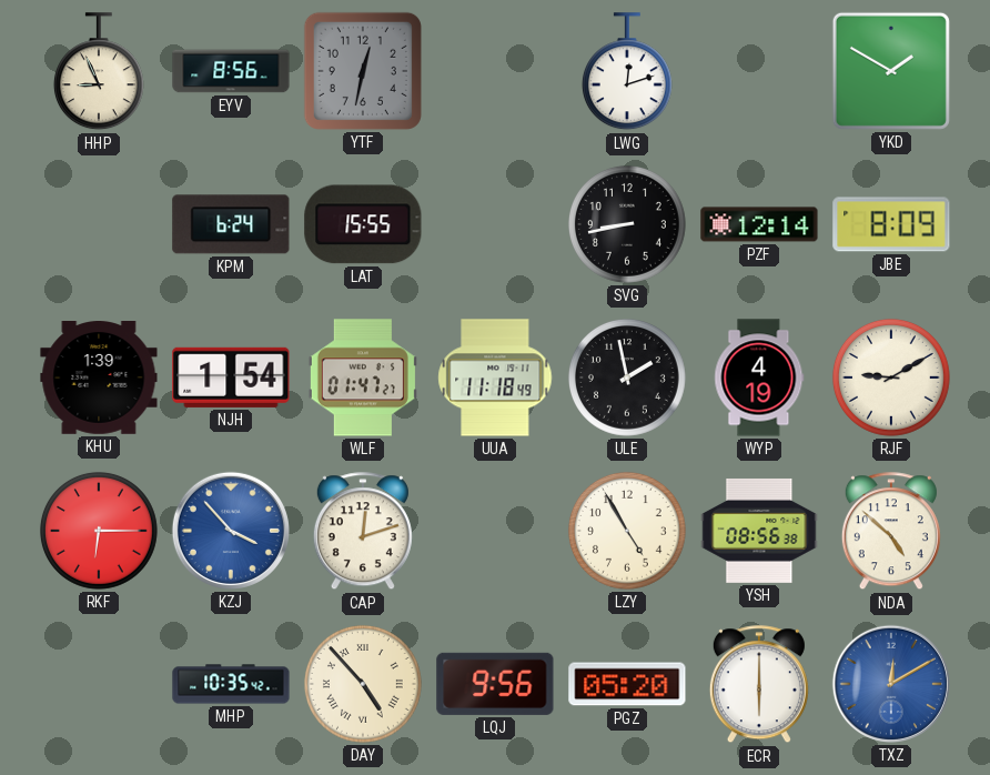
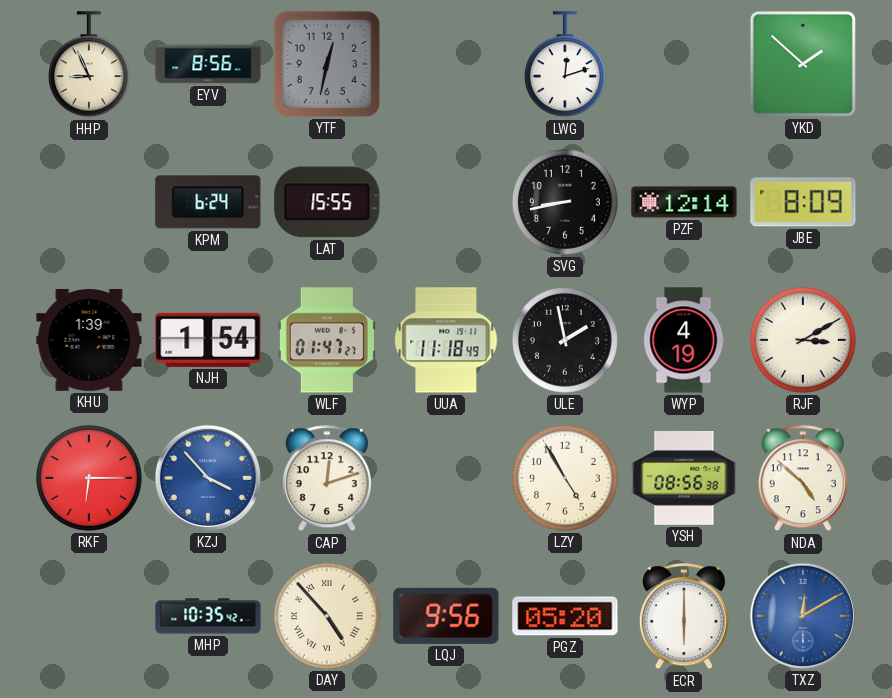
YKD: 1:50 -> 1:52
RJF: 9:10 -> 3:10
